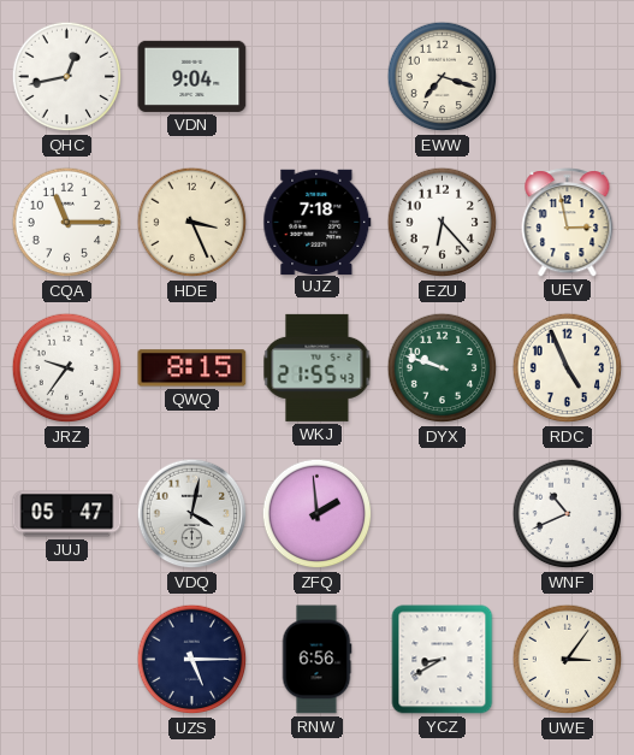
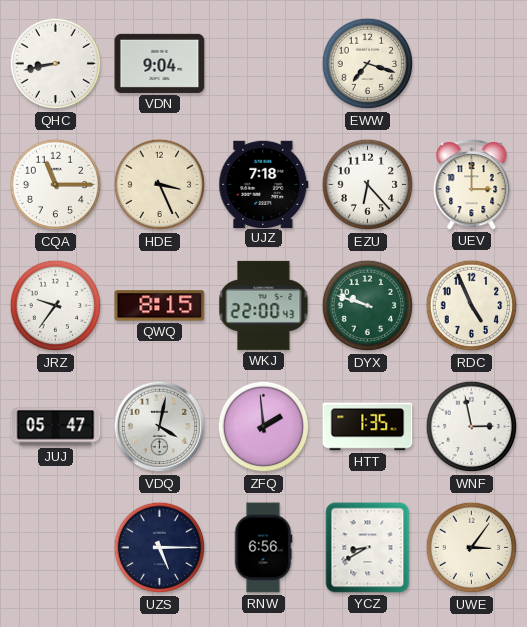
QHC: 12:43 -> 8:43
UEV: 2:58 -> 3:00
WKJ: 21:55 -> 22:00
HTT: none -> 1:35
WNF: 10:41 -> 2:58
